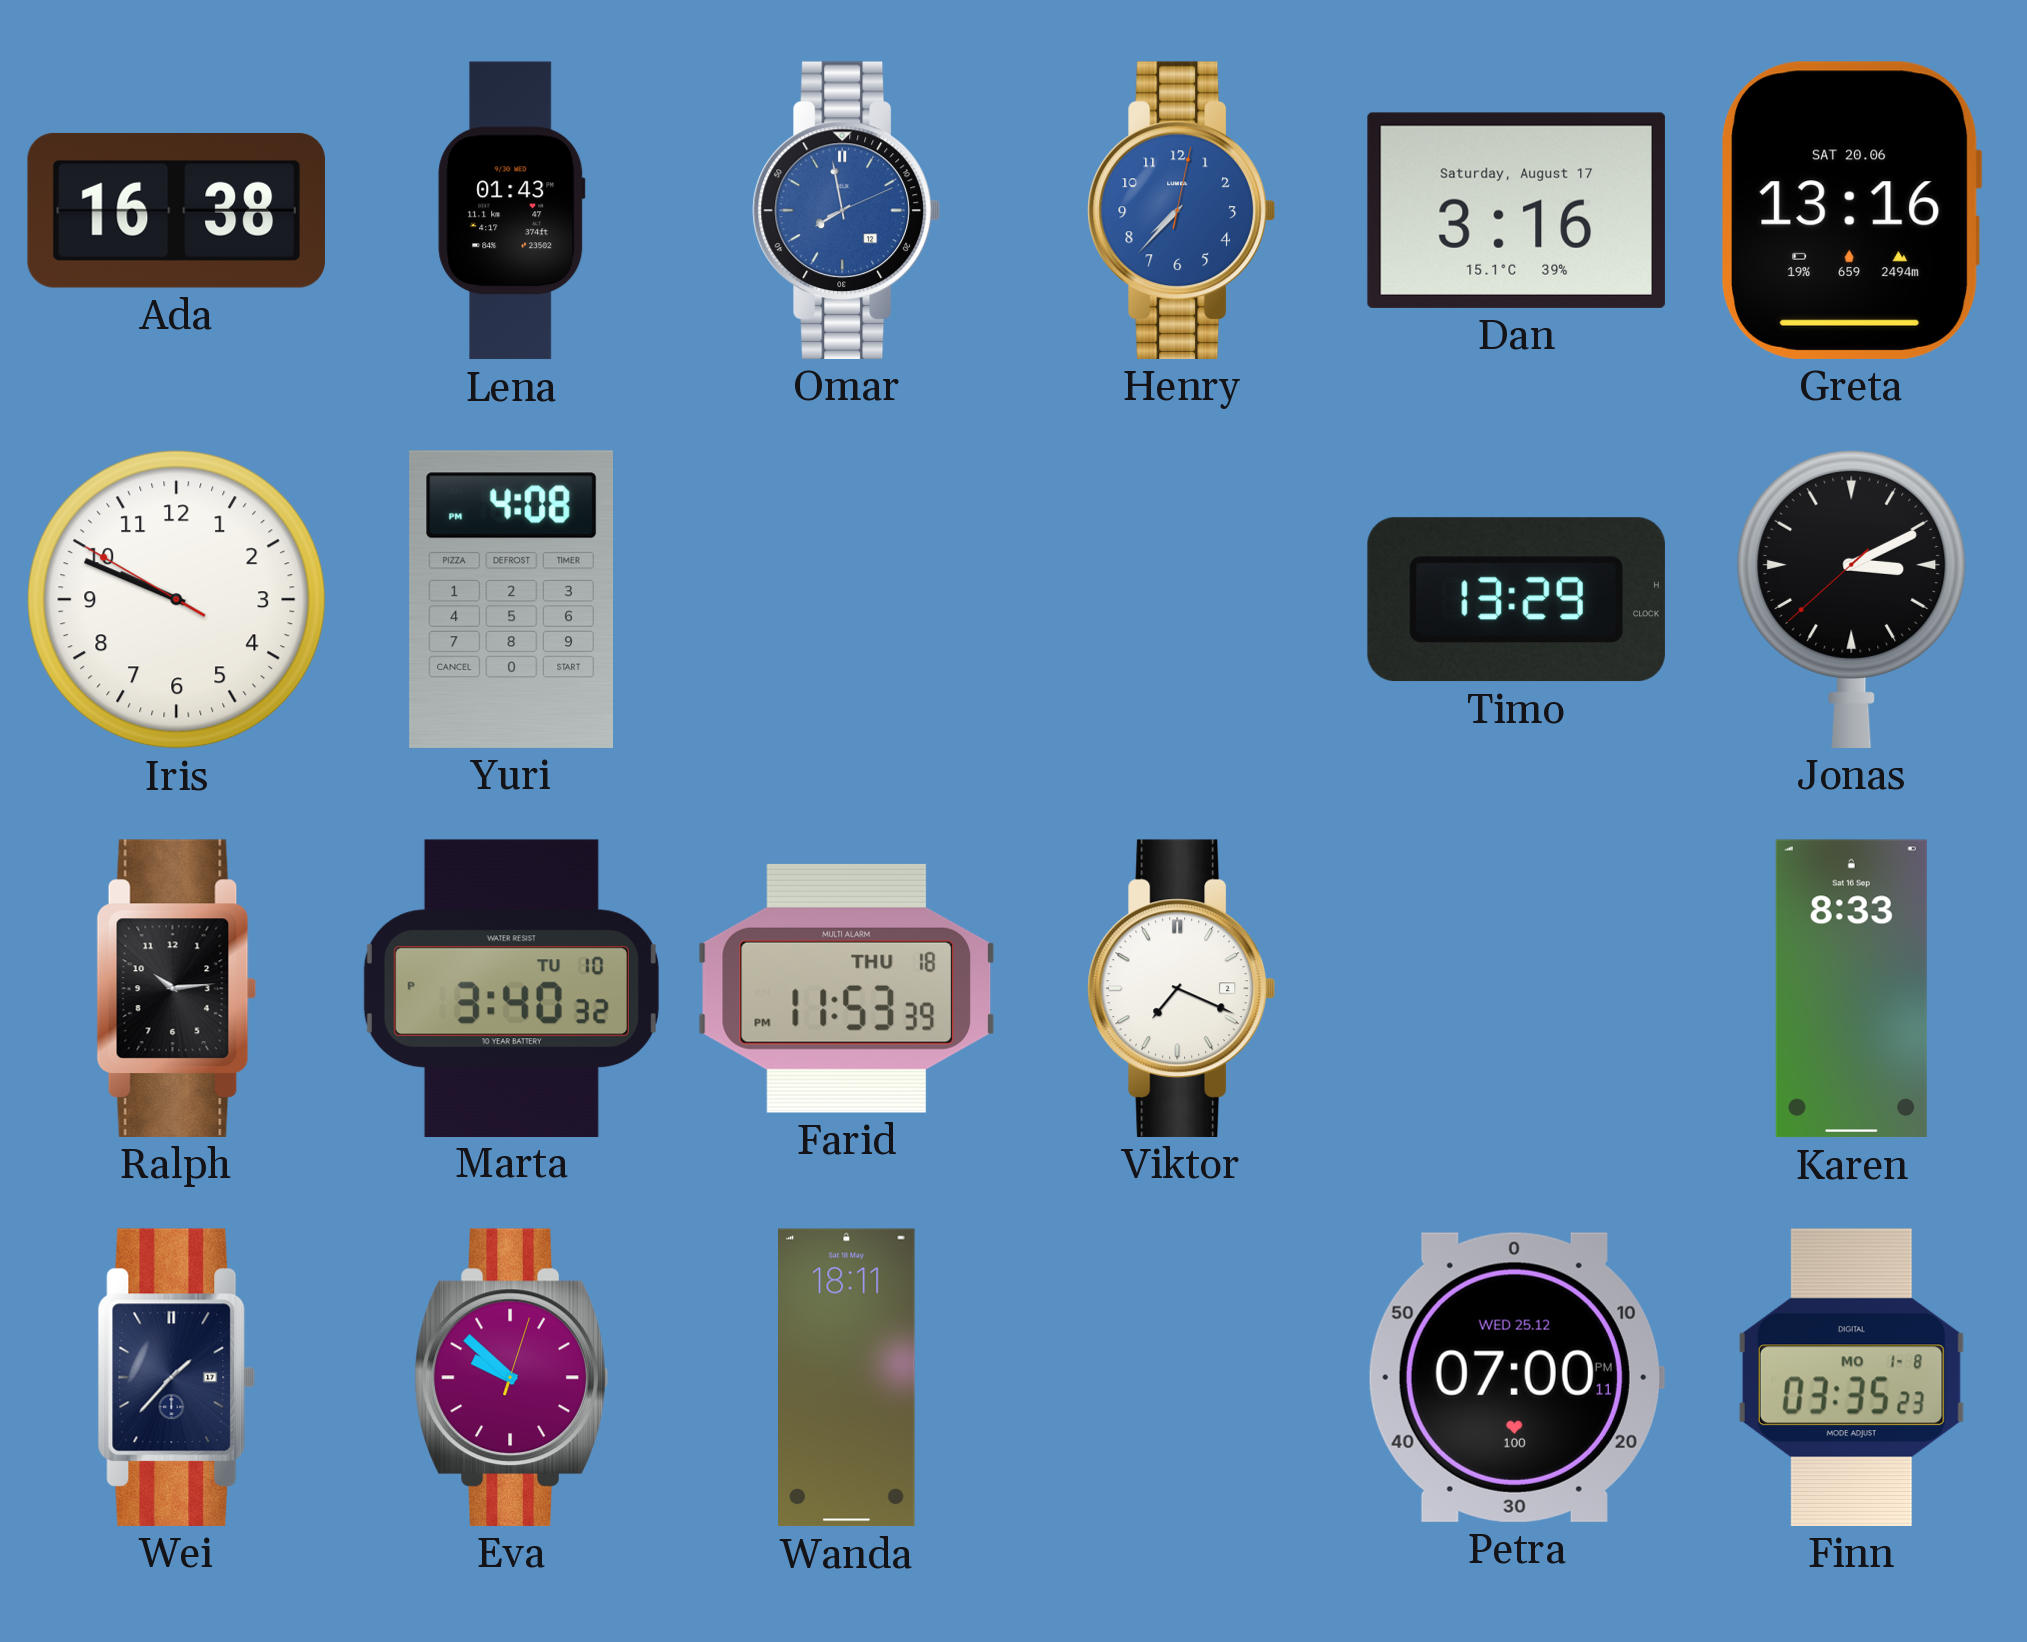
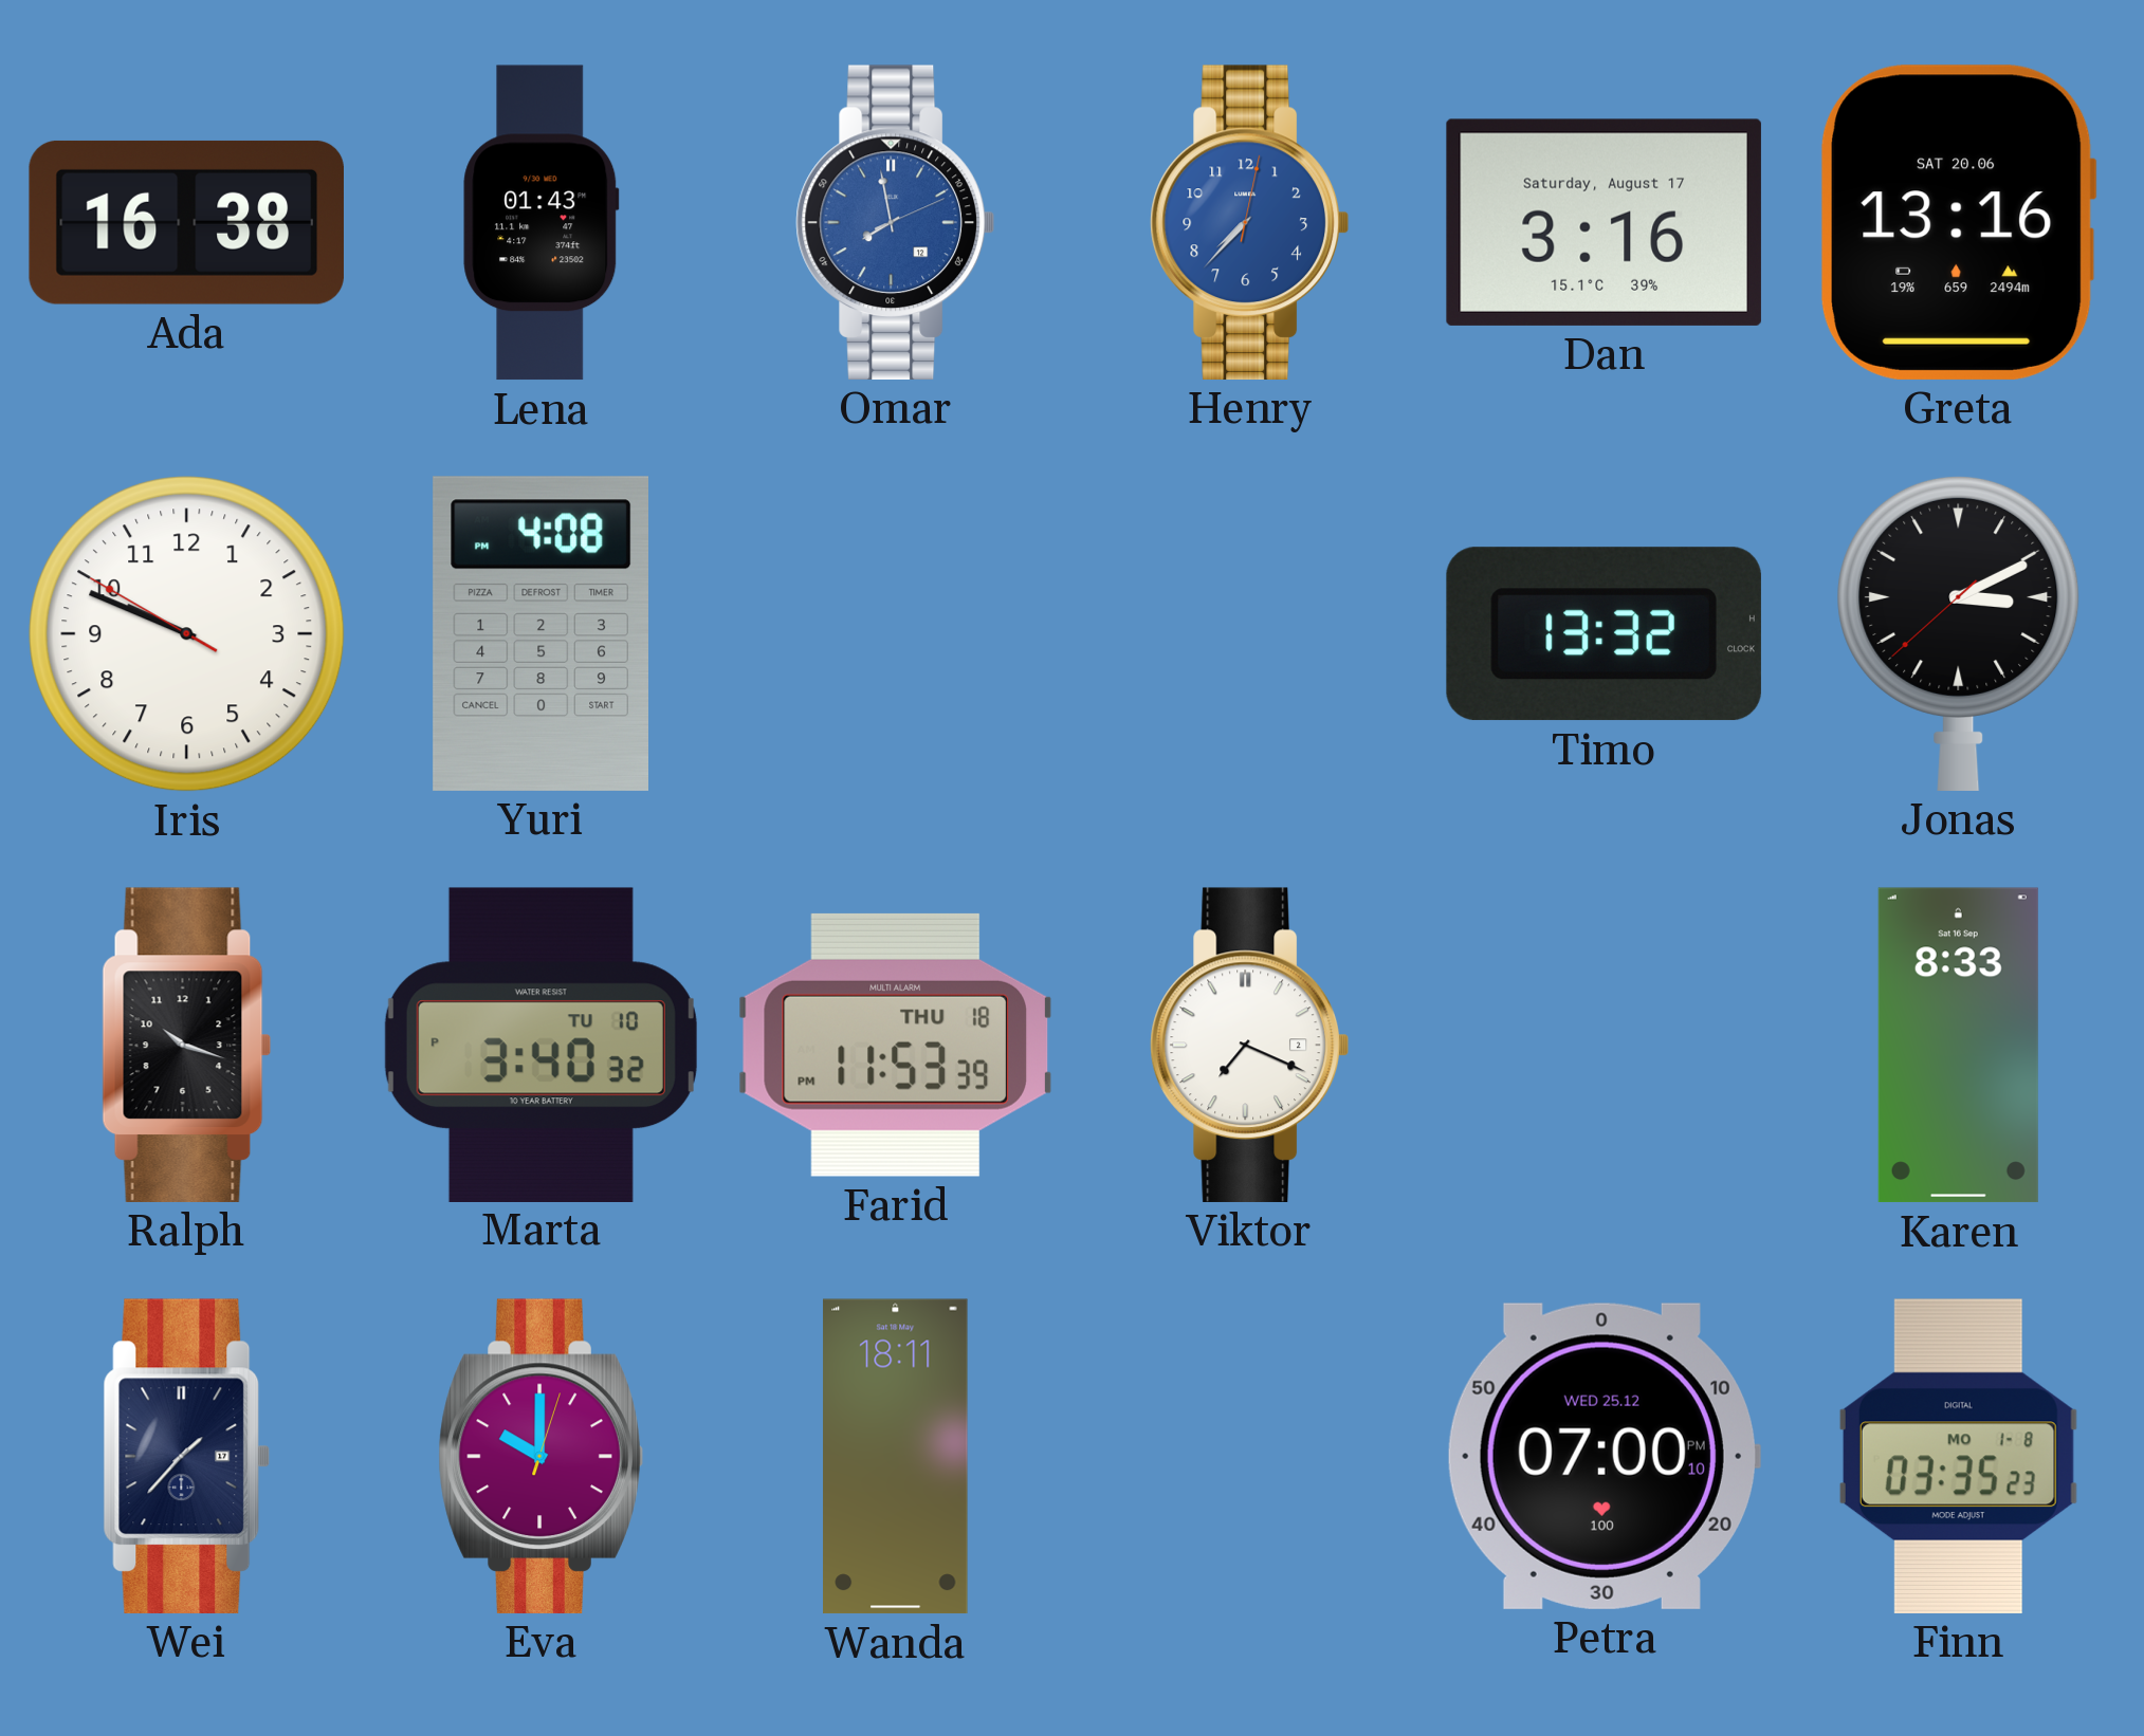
Timo: 13:29 -> 13:32
Ralph: 10:14 -> 10:18
Eva: 9:52 -> 10:00
Petra: 07:00:11 PM -> 07:00:10 PM
